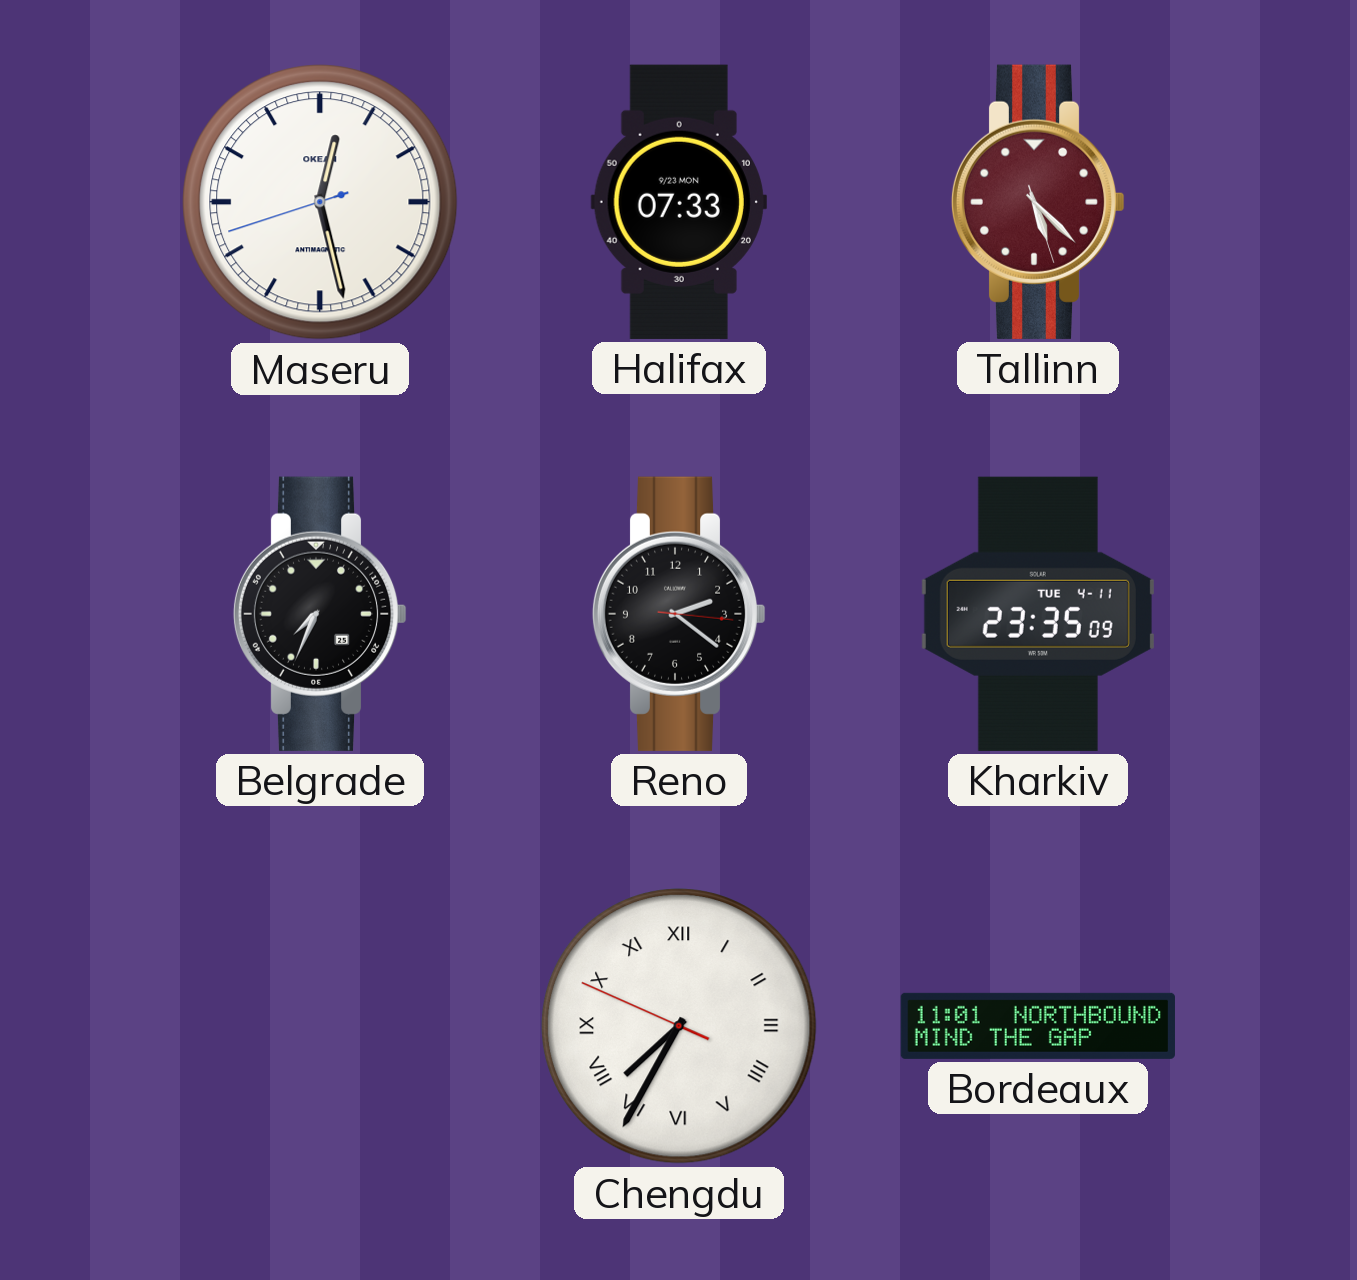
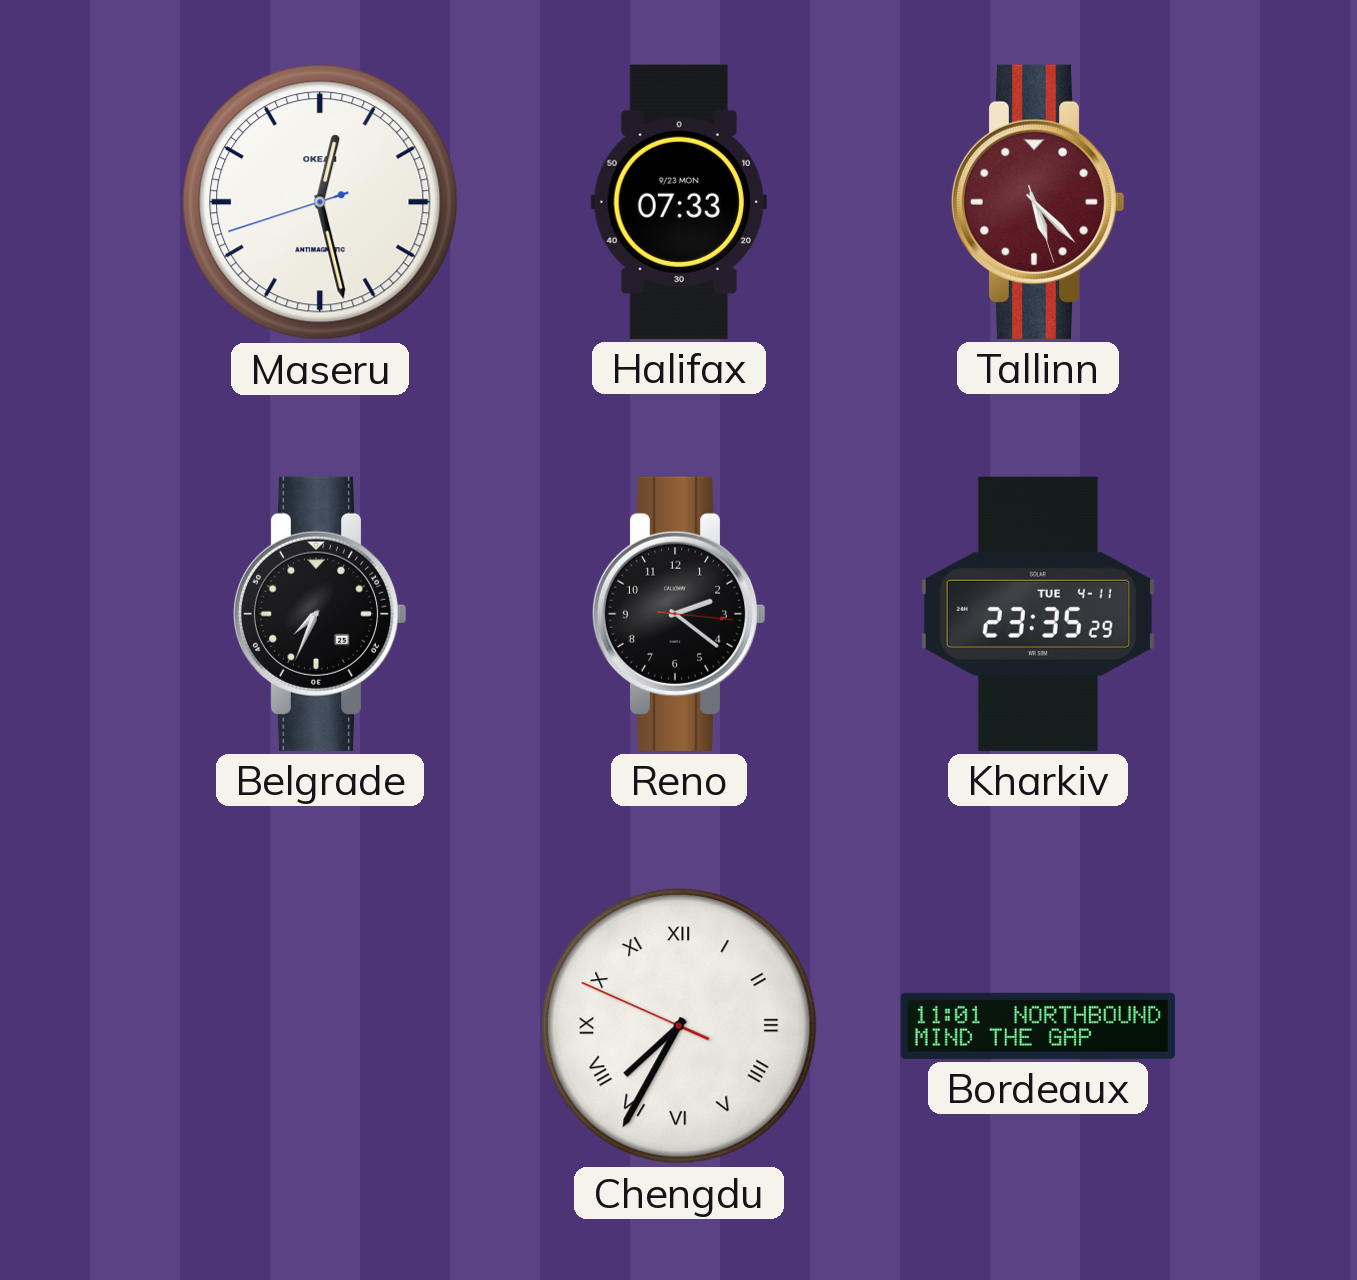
Kharkiv: 23:35:09 -> 23:35:29
